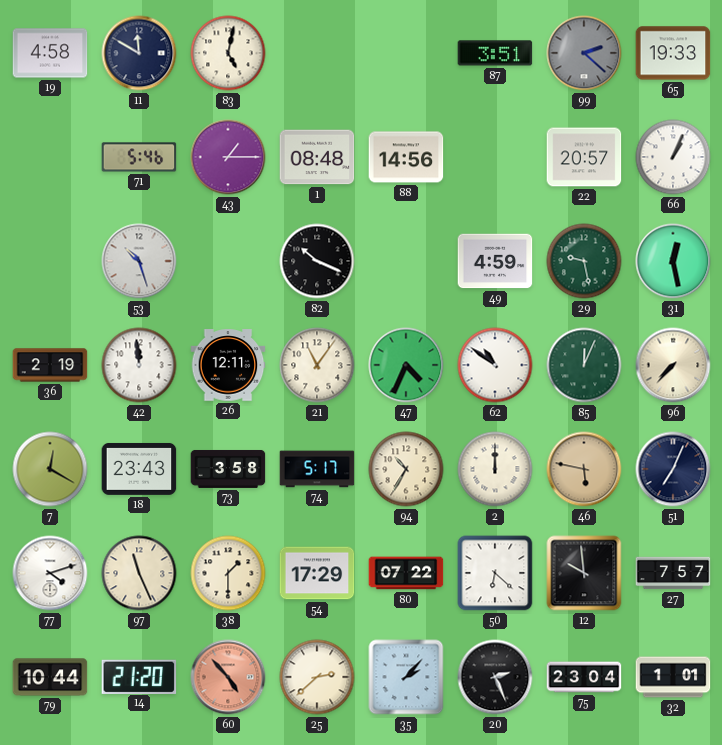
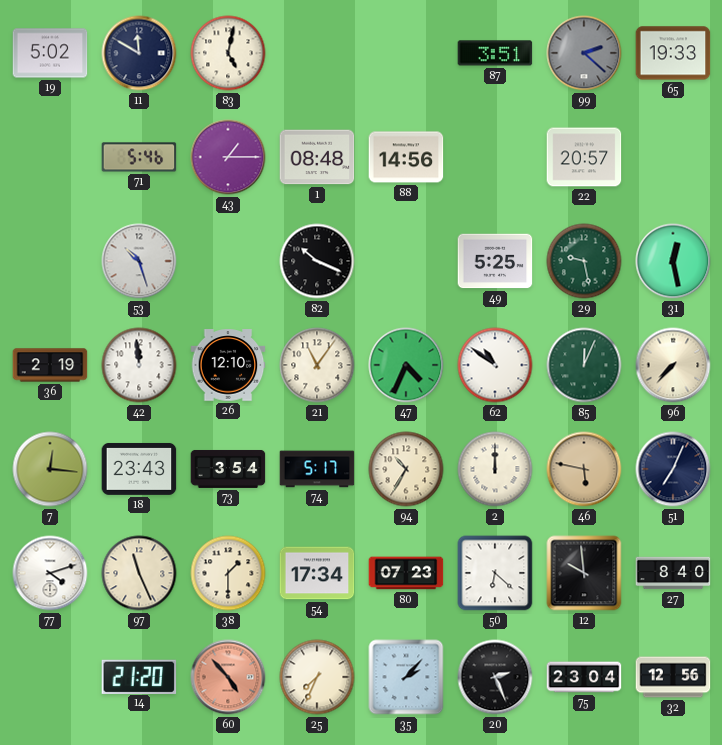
19: 4:58 -> 5:02
66: 1:04 -> none
49: 4:59 -> 5:25
26: 12:11 -> 12:10
7: 12:20 -> 12:16
73: 3:58 -> 3:54
54: 17:29 -> 17:34
80: 07:22 -> 07:23
27: 7:57 -> 8:40
79: 10:44 -> none
25: 2:38 -> 7:34
32: 1:01 -> 12:56
